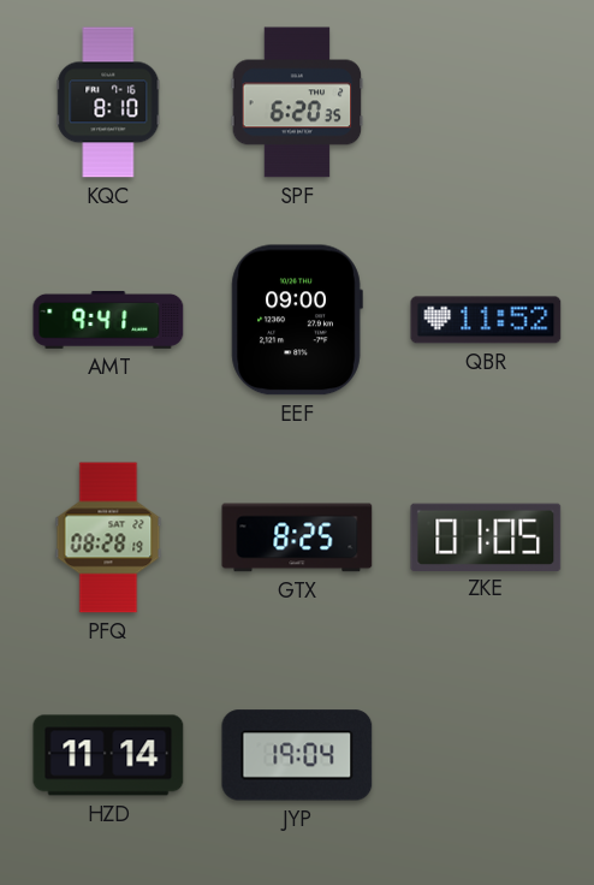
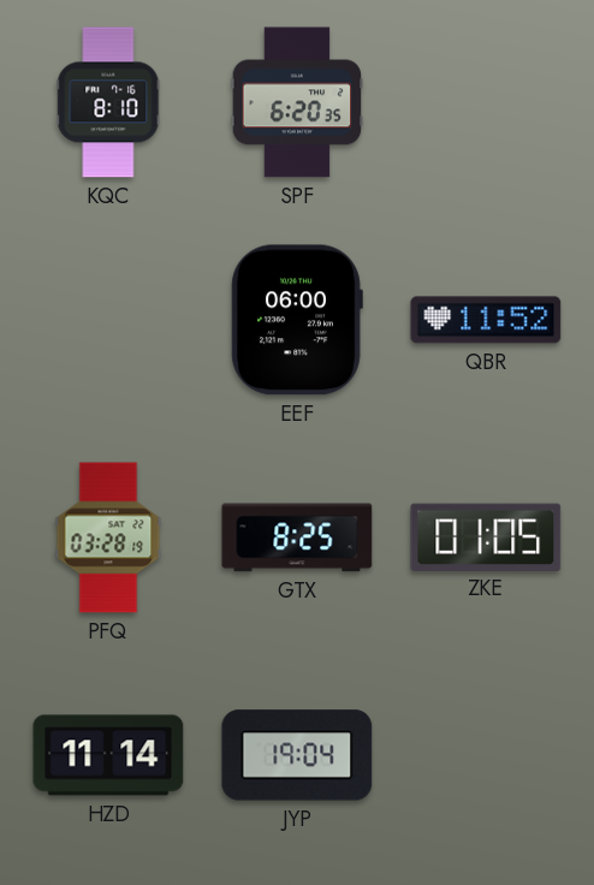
AMT: 9:41 -> none
EEF: 09:00 -> 06:00
PFQ: 08:28 -> 03:28
